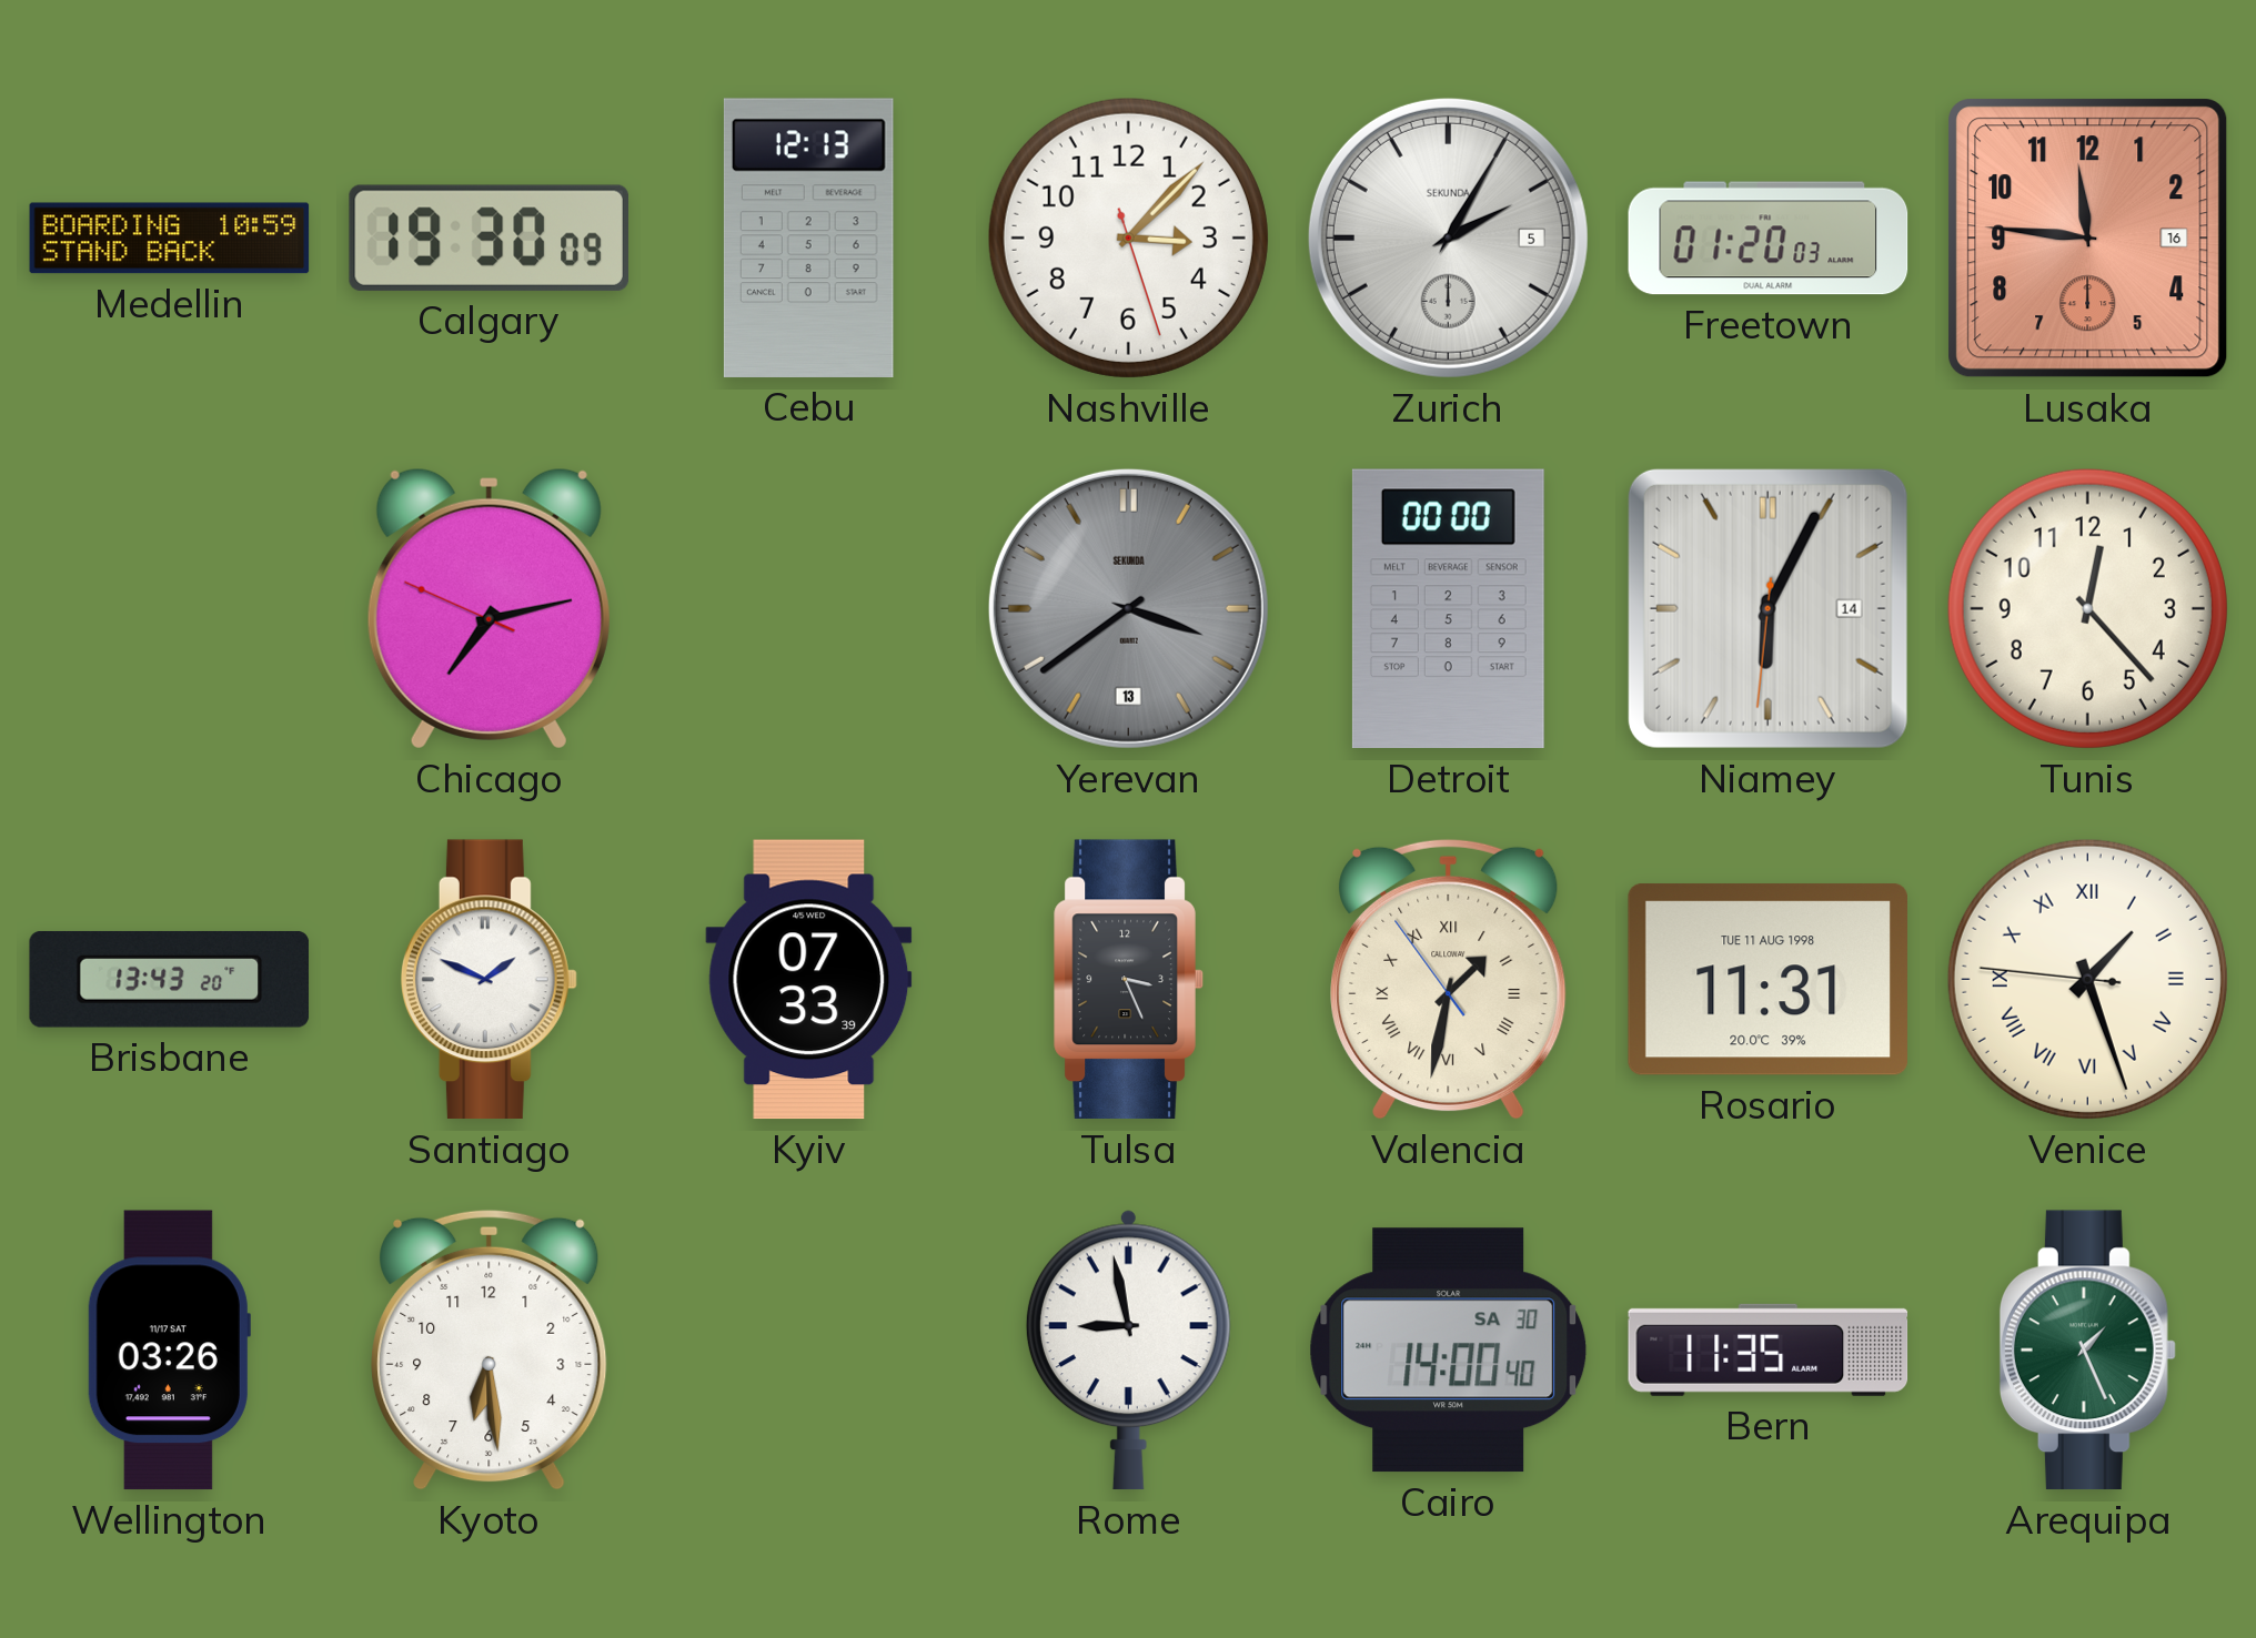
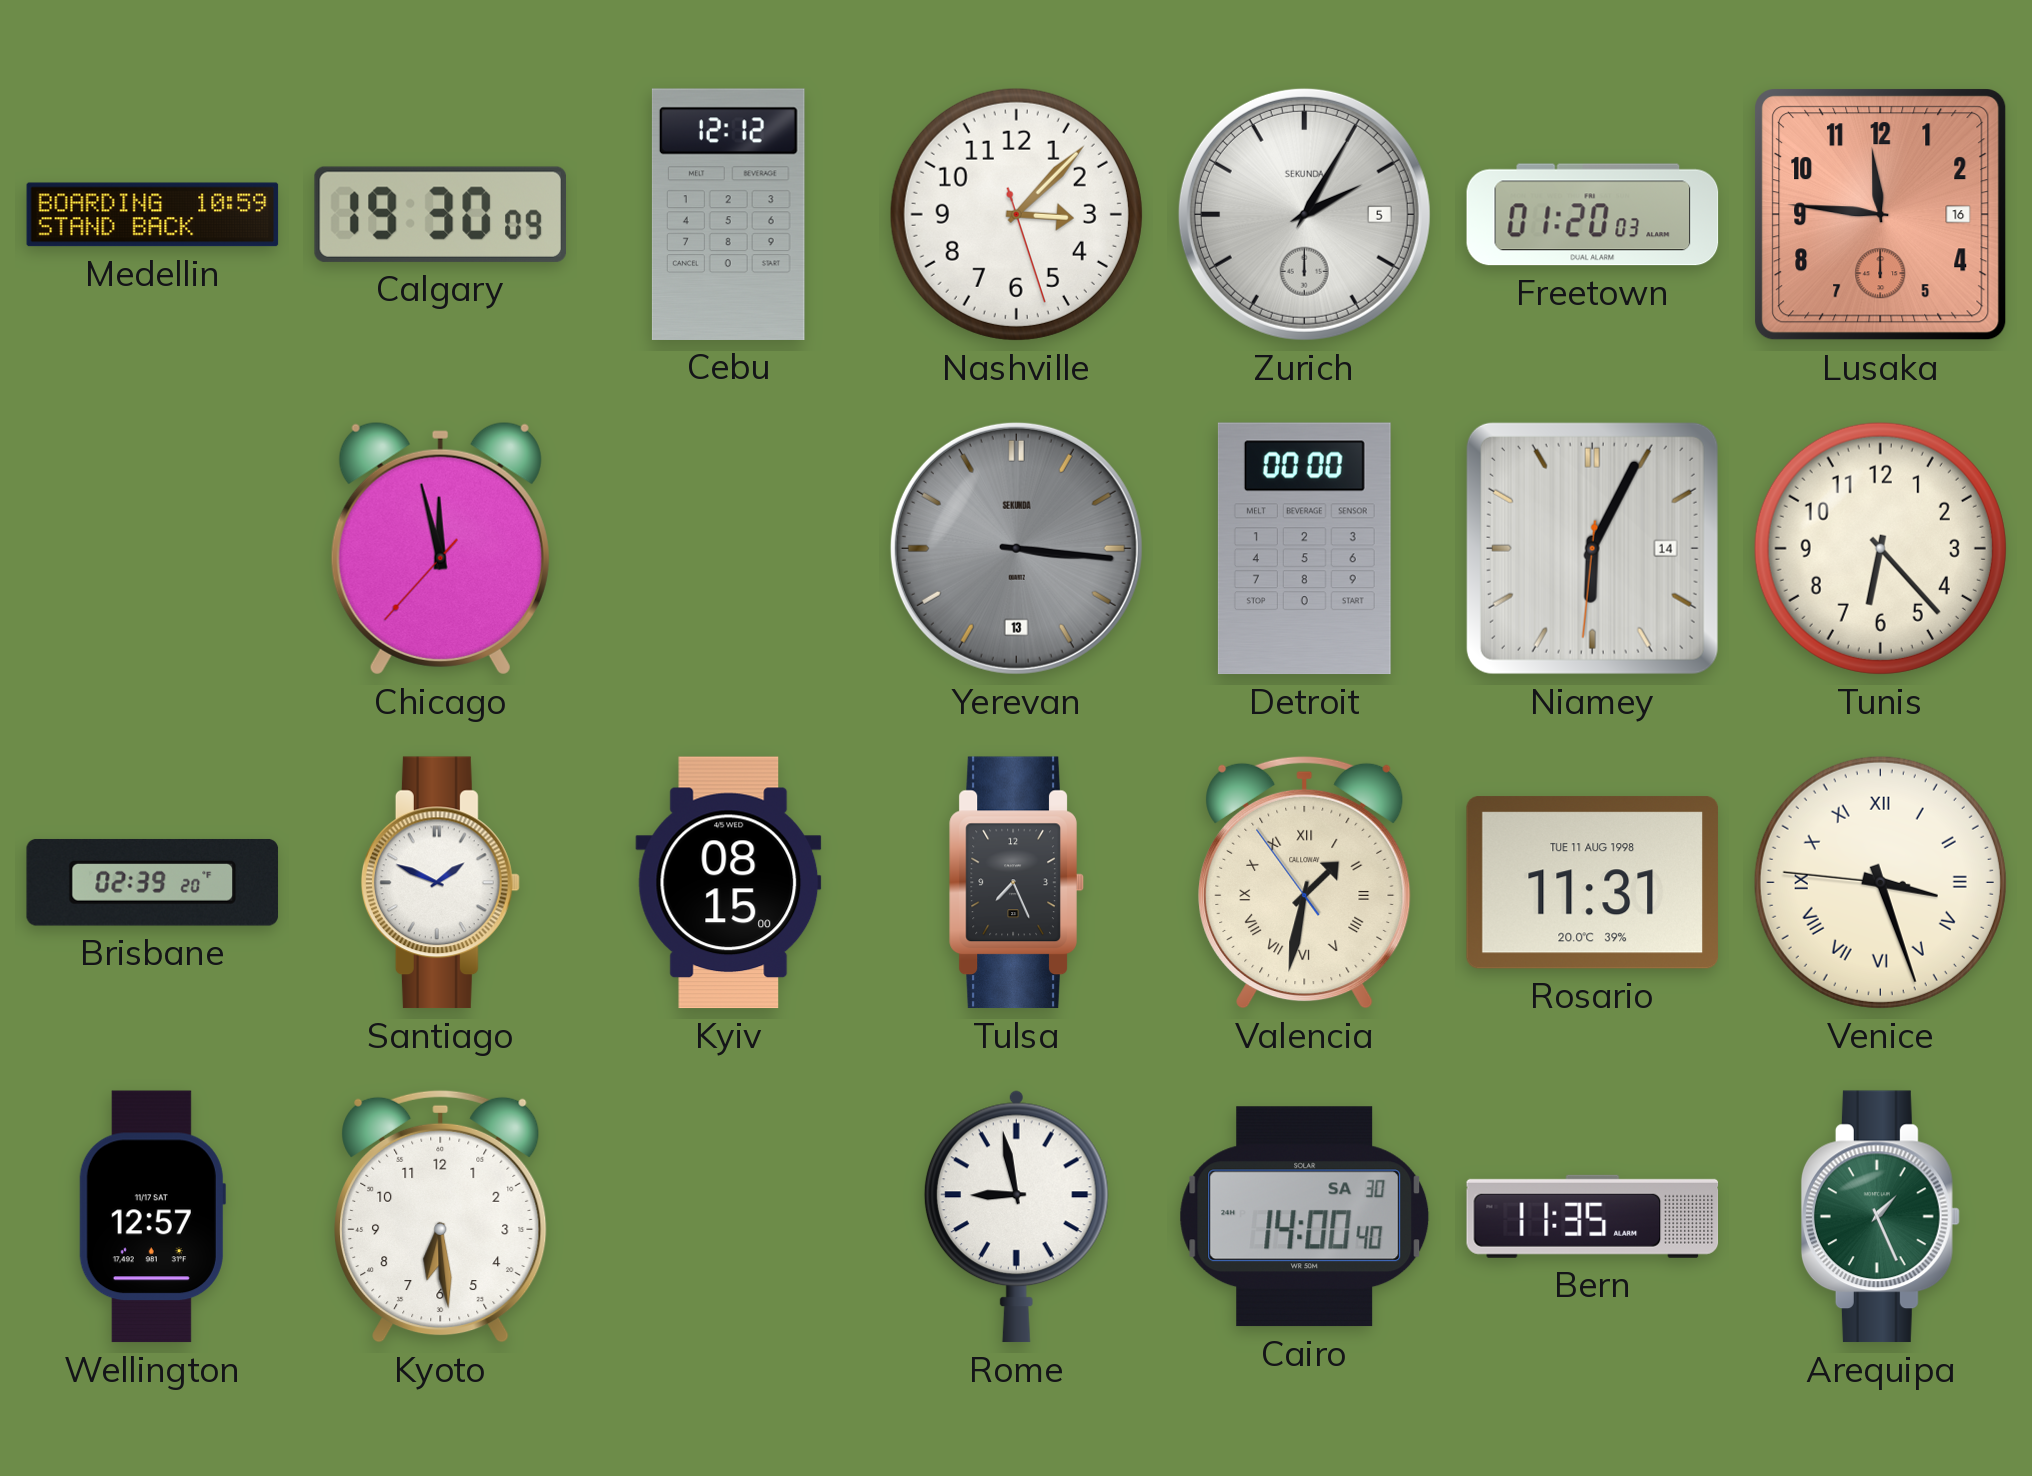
Cebu: 12:13 -> 12:12
Chicago: 7:12 -> 11:57
Yerevan: 3:39 -> 3:16
Tunis: 12:23 -> 6:23
Brisbane: 13:43 -> 02:39
Kyiv: 07:33 -> 08:15
Tulsa: 3:26 -> 7:26
Venice: 1:26 -> 3:26
Wellington: 03:26 -> 12:57
